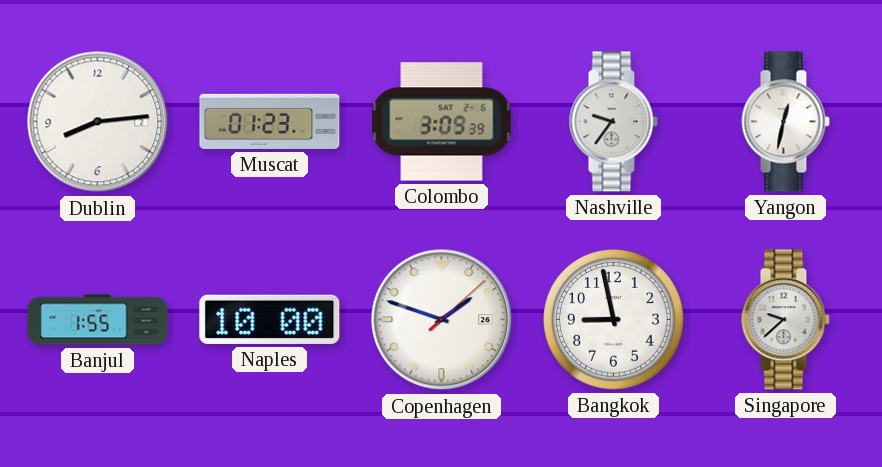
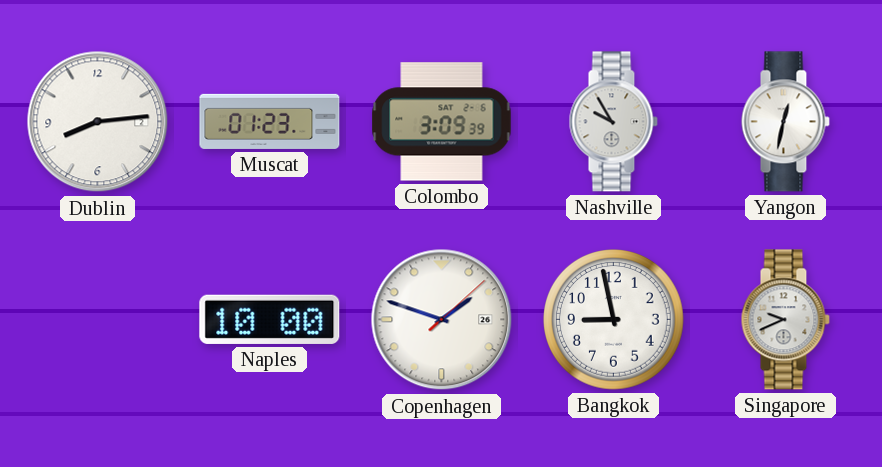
Nashville: 9:36 -> 9:55
Banjul: 1:55 -> none
Singapore: 9:38 -> 9:41
